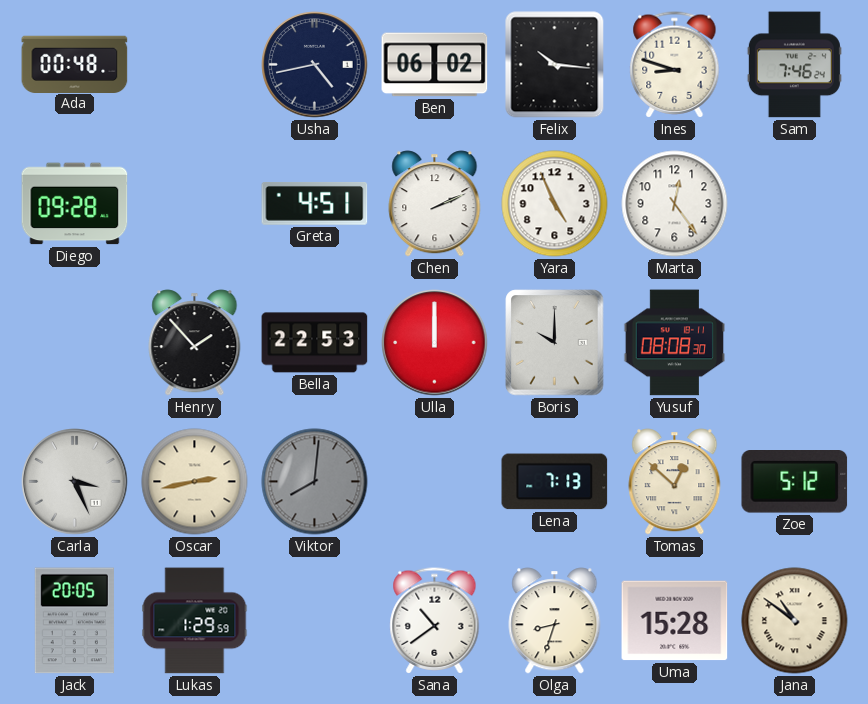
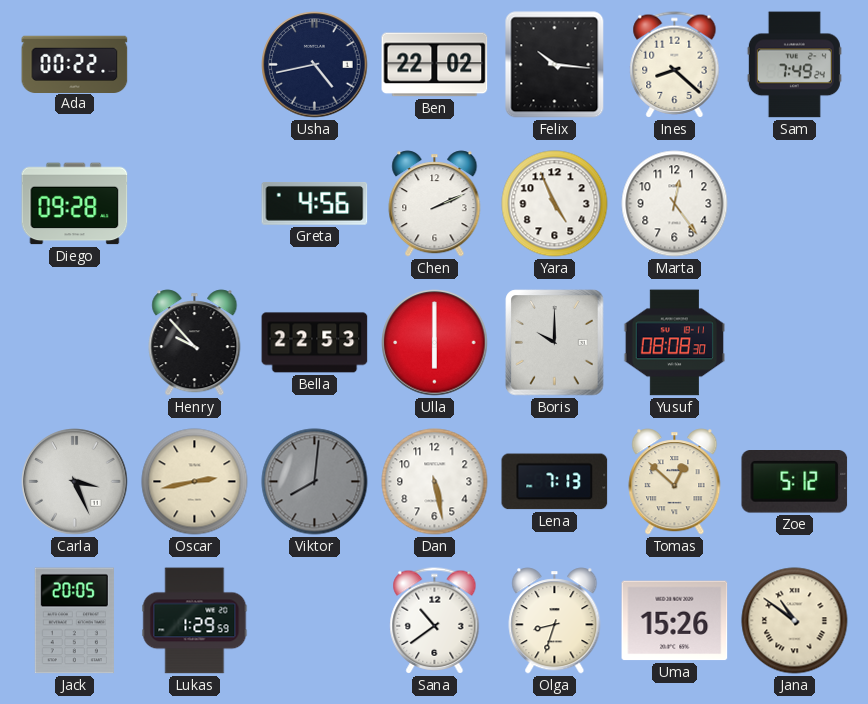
Ada: 00:48 -> 00:22
Ben: 06:02 -> 22:02
Ines: 8:48 -> 8:22
Sam: 7:46 -> 7:49
Greta: 4:51 -> 4:56
Henry: 1:53 -> 9:53
Ulla: 12:00 -> 6:00
Dan: none -> 5:28
Uma: 15:28 -> 15:26
